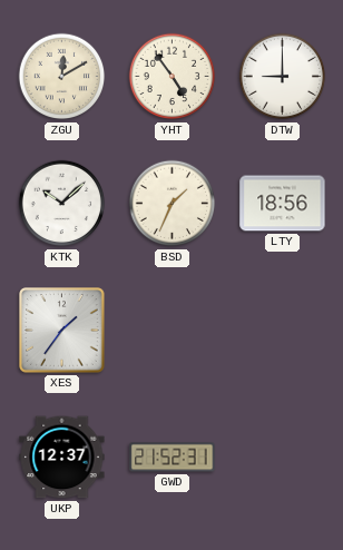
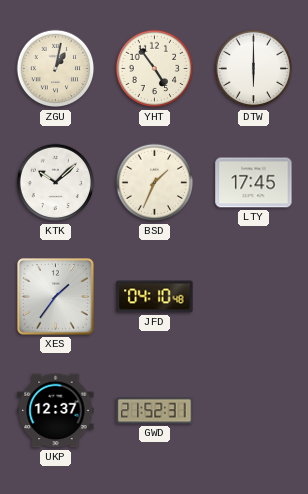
ZGU: 12:10 -> 1:02
DTW: 9:00 -> 6:00
LTY: 18:56 -> 17:45
JFD: none -> 04:10
